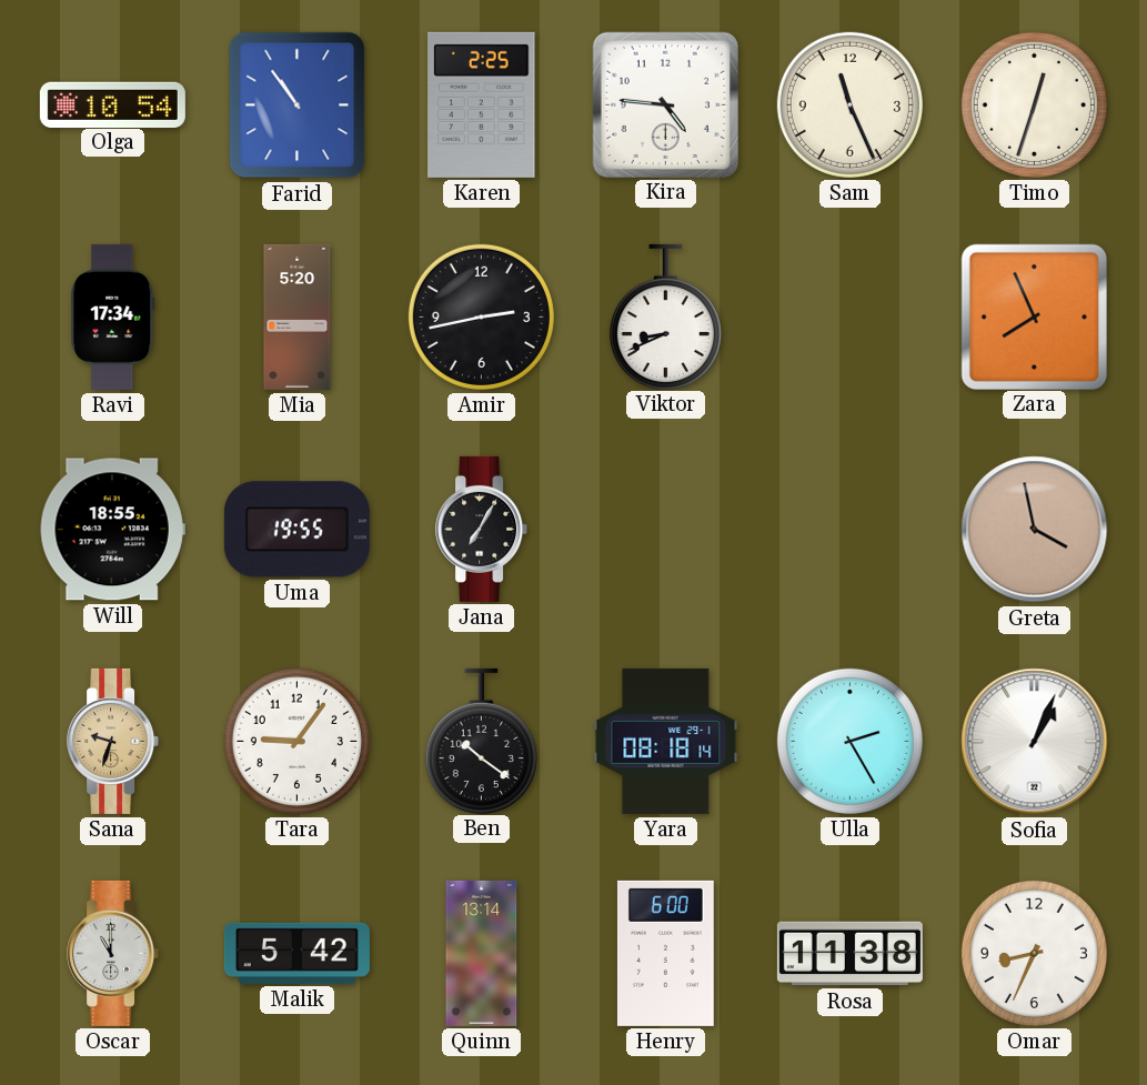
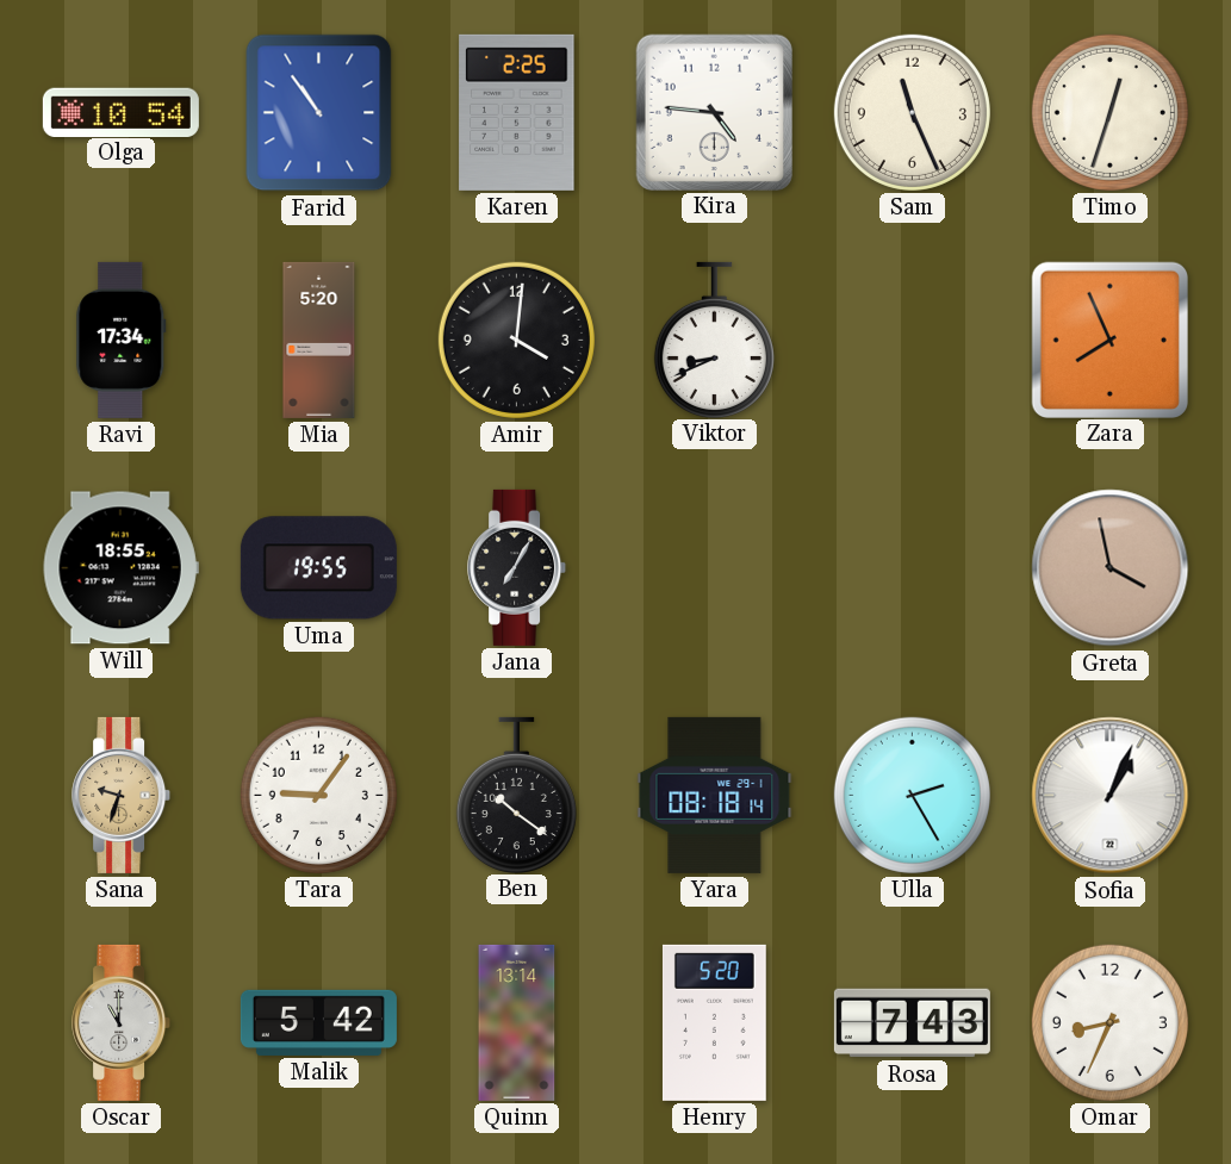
Amir: 2:43 -> 4:01
Henry: 6:00 -> 5:20
Rosa: 11:38 -> 7:43
